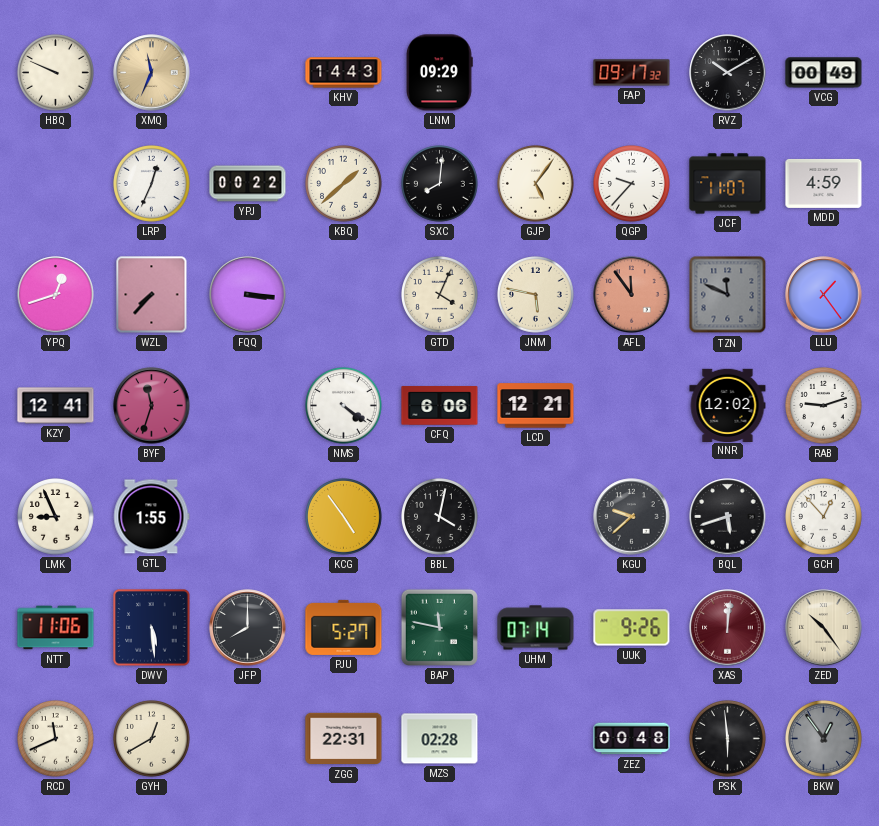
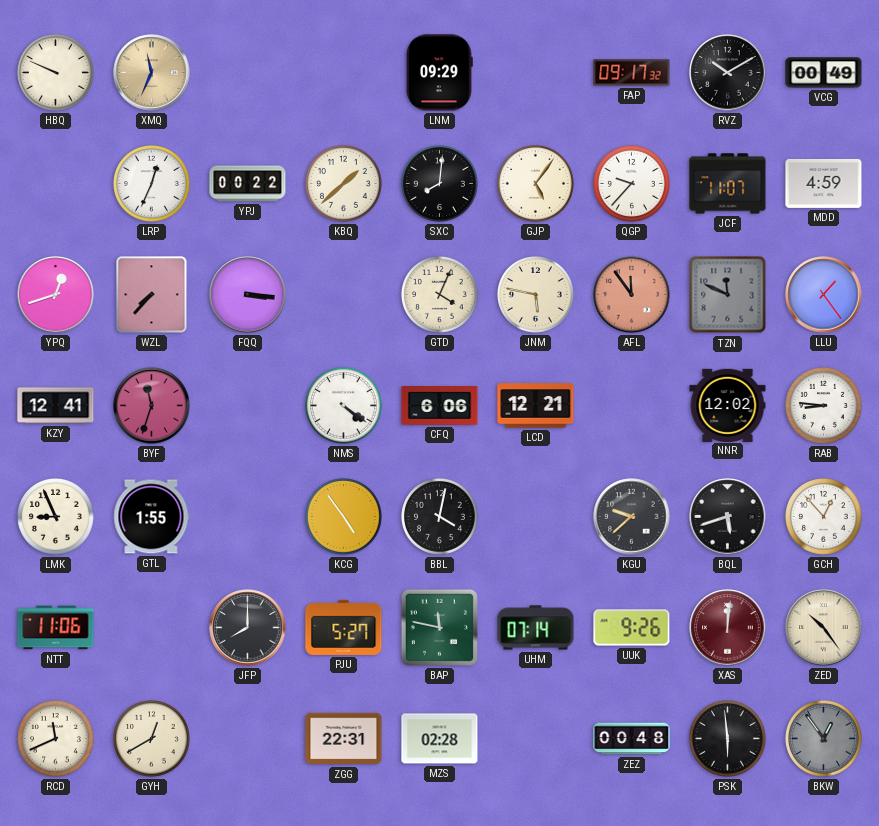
KHV: 14:43 -> none
RAB: 9:12 -> 8:46
DWV: 5:29 -> none
